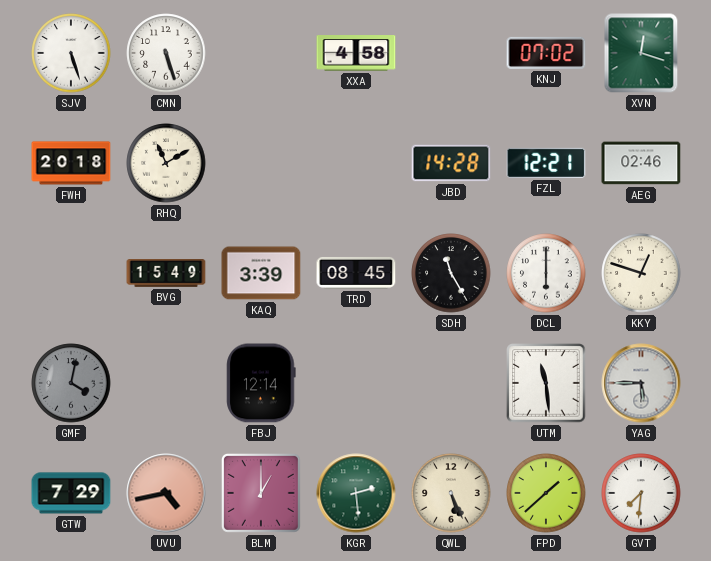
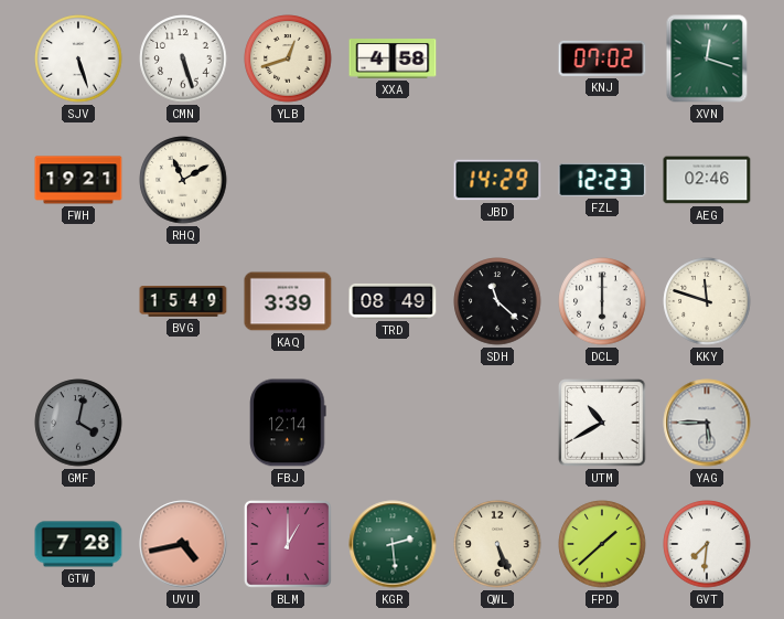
YLB: none -> 12:42
FWH: 20:18 -> 19:21
JBD: 14:28 -> 14:29
FZL: 12:21 -> 12:23
TRD: 08:45 -> 08:49
SDH: 11:25 -> 11:22
KKY: 12:48 -> 11:48
UTM: 11:29 -> 10:40
GTW: 7:29 -> 7:28
